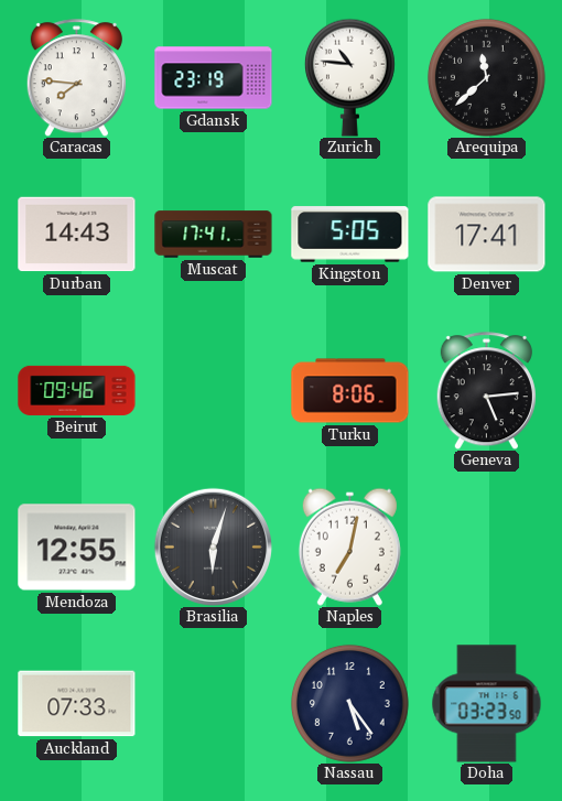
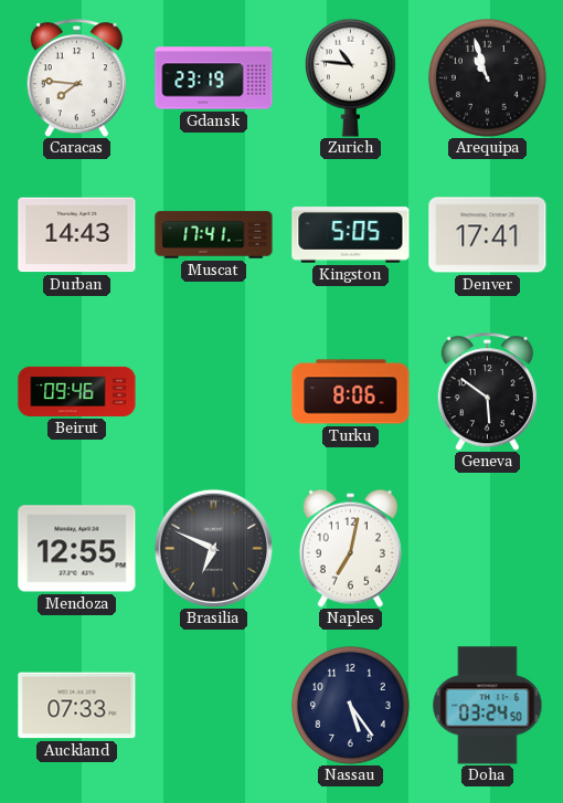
Arequipa: 11:38 -> 10:57
Geneva: 5:14 -> 5:51
Brasilia: 6:03 -> 6:49
Doha: 03:23 -> 03:24
